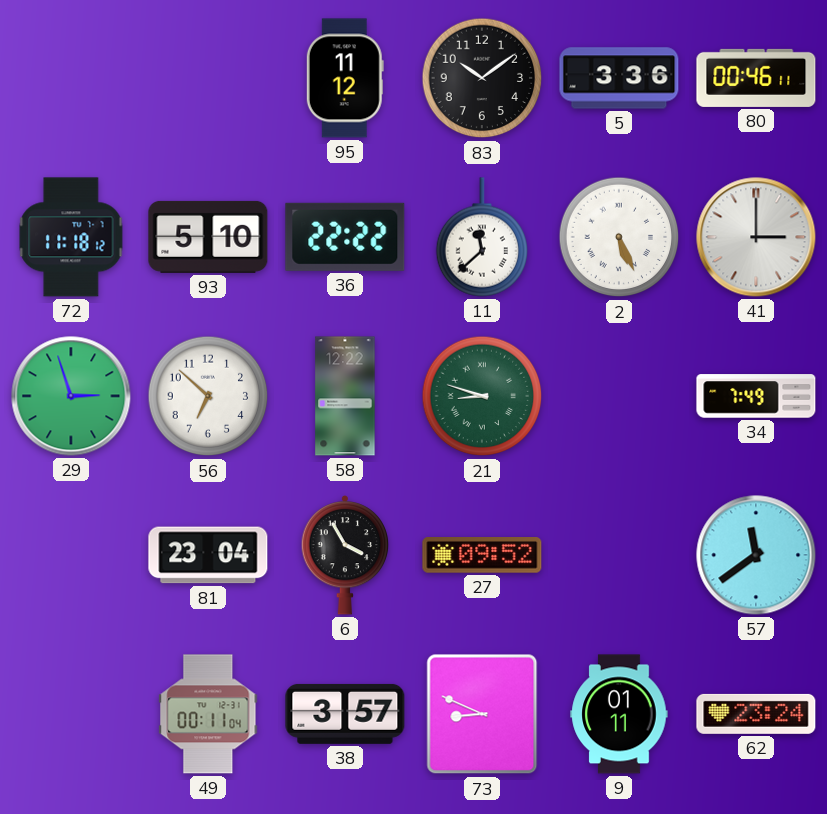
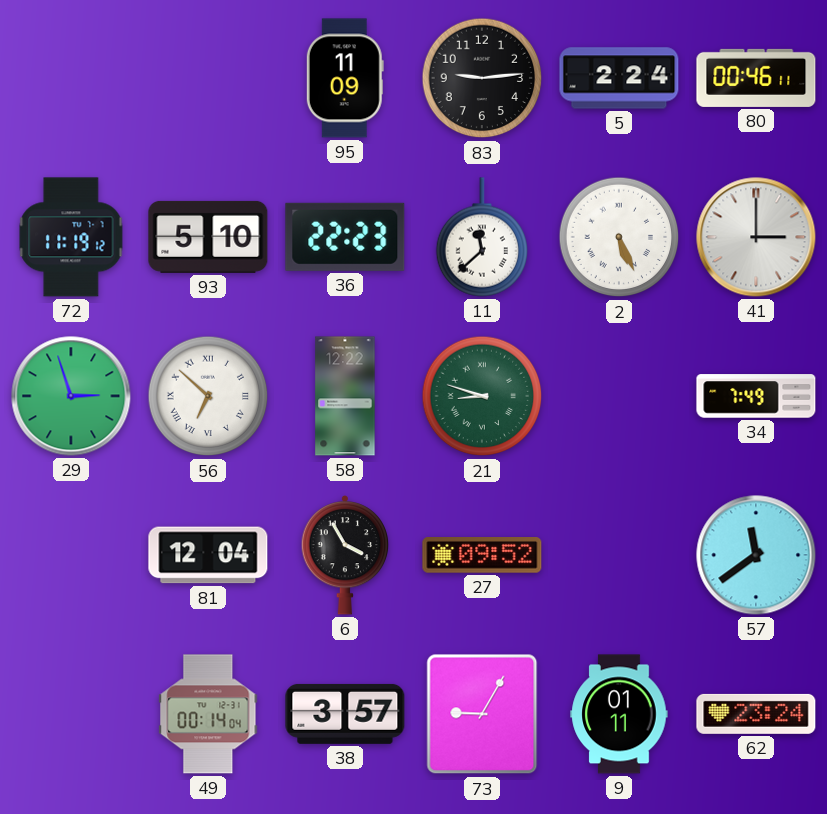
95: 11:12 -> 11:09
83: 10:09 -> 9:14
5: 3:36 -> 2:24
72: 11:18 -> 11:19
36: 22:22 -> 22:23
56 numerals: Arabic -> Roman
81: 23:04 -> 12:04
49: 00:11 -> 00:14
73: 8:49 -> 9:05
